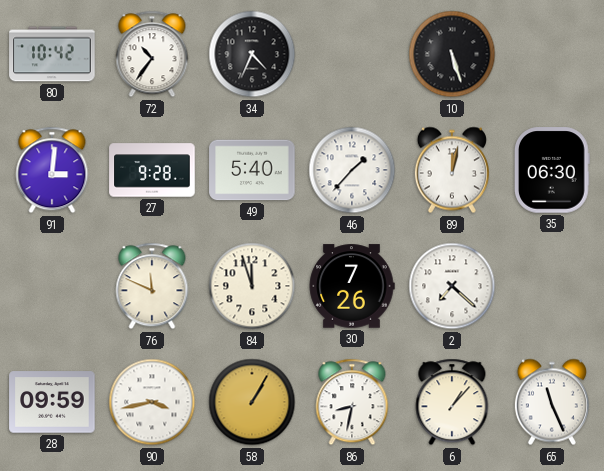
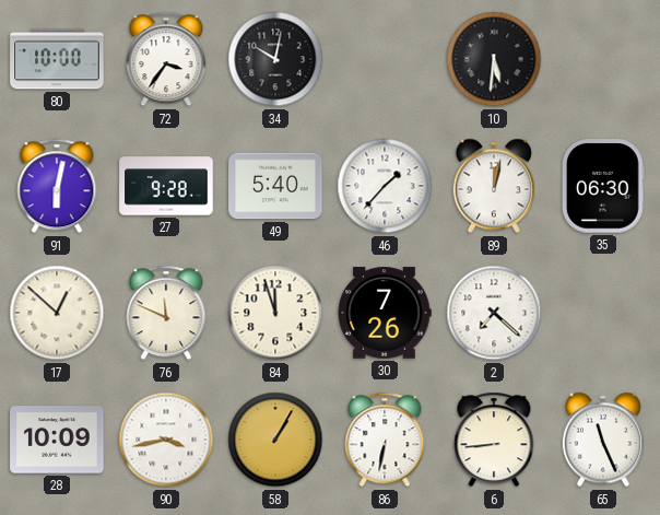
80: 10:42 -> 10:00
72: 10:36 -> 3:36
34: 4:34 -> 10:02
10: 5:27 -> 5:31
91: 3:01 -> 6:02
17: none -> 12:52
28: 09:59 -> 10:09
86: 8:32 -> 6:32
6: 1:07 -> 8:44
